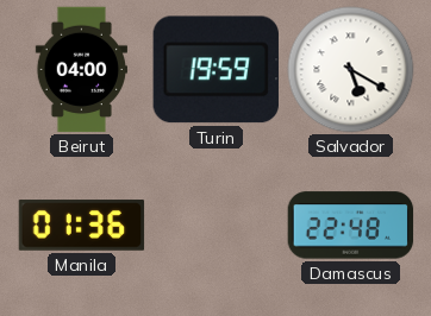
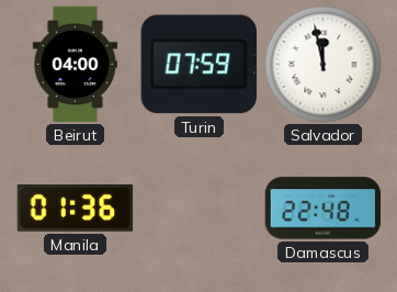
Turin: 19:59 -> 07:59
Salvador: 5:20 -> 11:58
